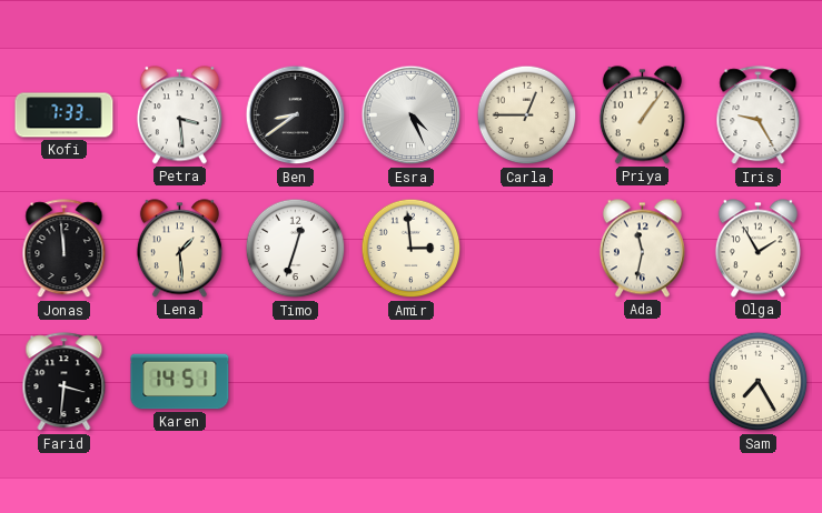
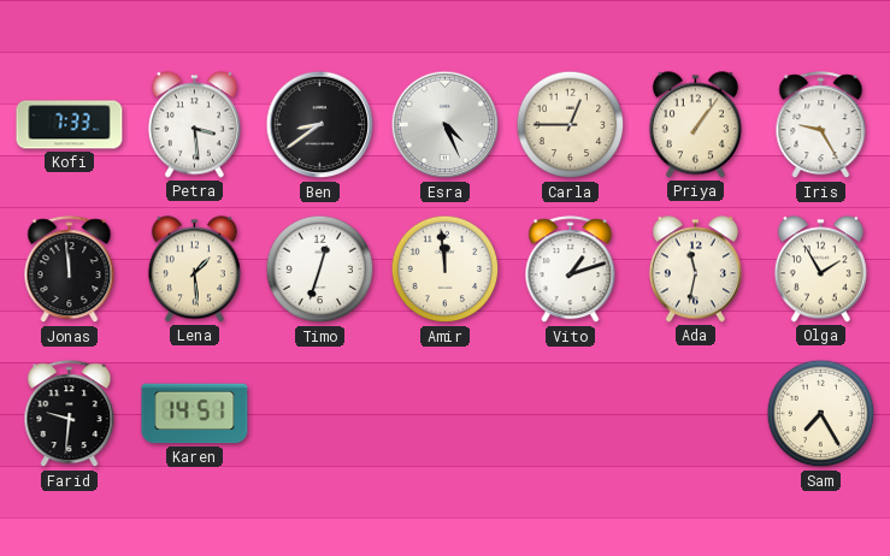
Amir: 2:59 -> 11:59
Vito: none -> 1:12
Farid: 3:31 -> 9:31
